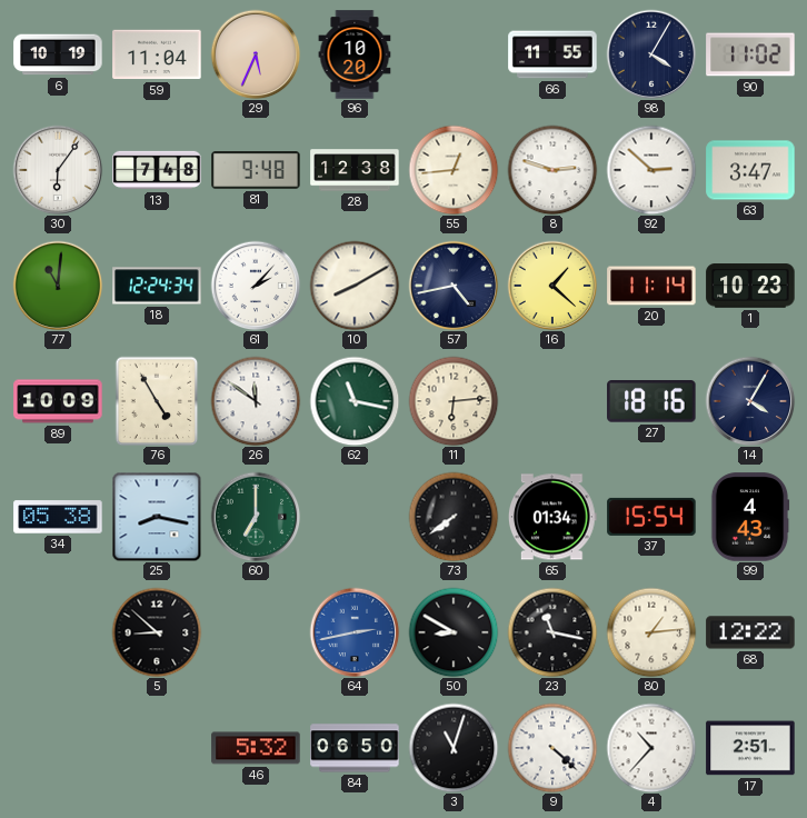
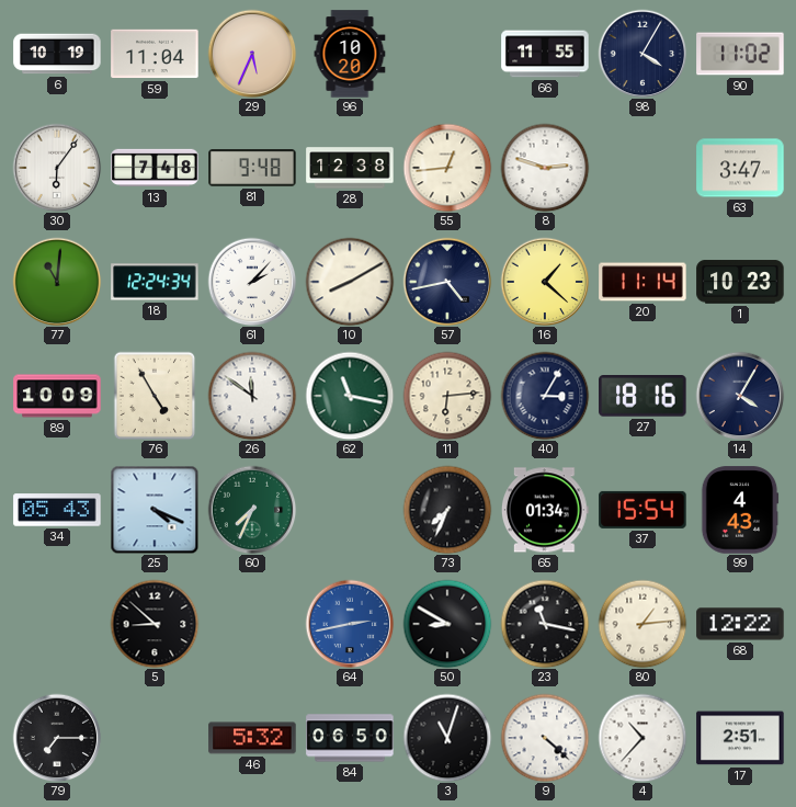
92: 2:52 -> none
40: none -> 3:05
34: 05:38 -> 05:43
25: 8:17 -> 4:19
60: 7:00 -> 7:34
73: 7:39 -> 7:34
79: none -> 7:15
